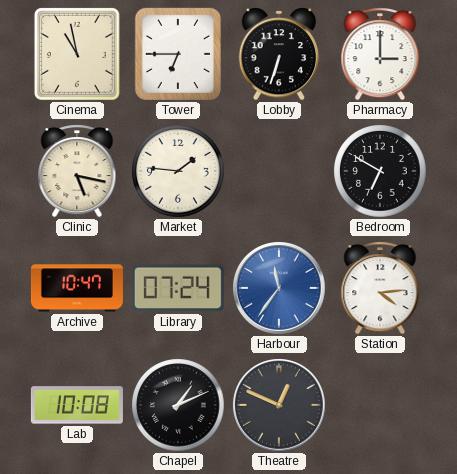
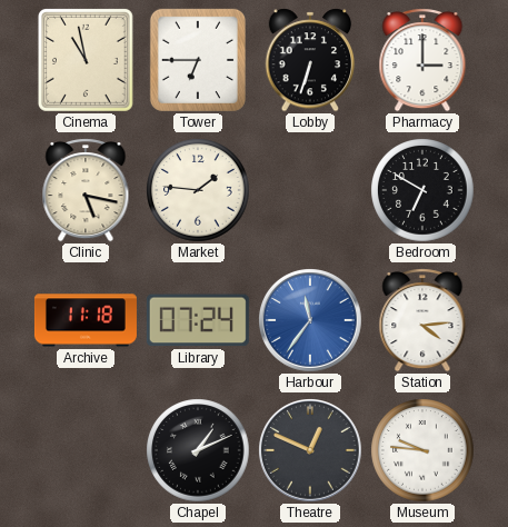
Archive: 10:47 -> 11:18
Lab: 10:08 -> none
Museum: none -> 9:46
